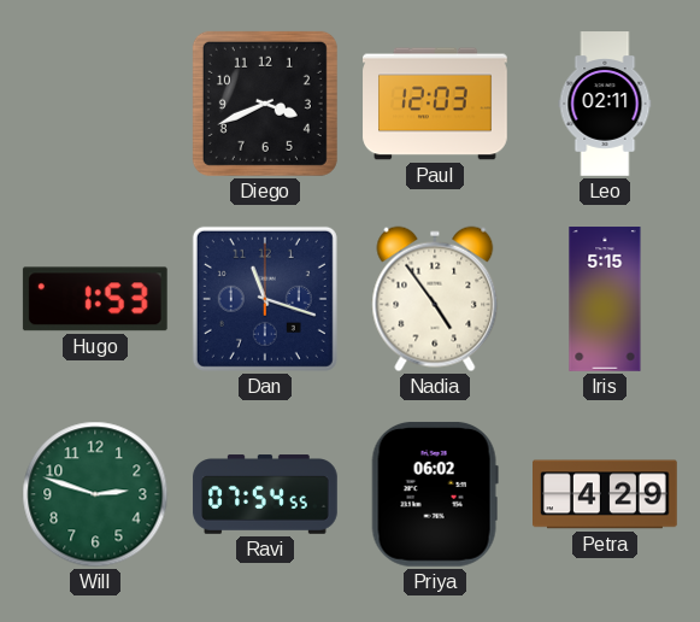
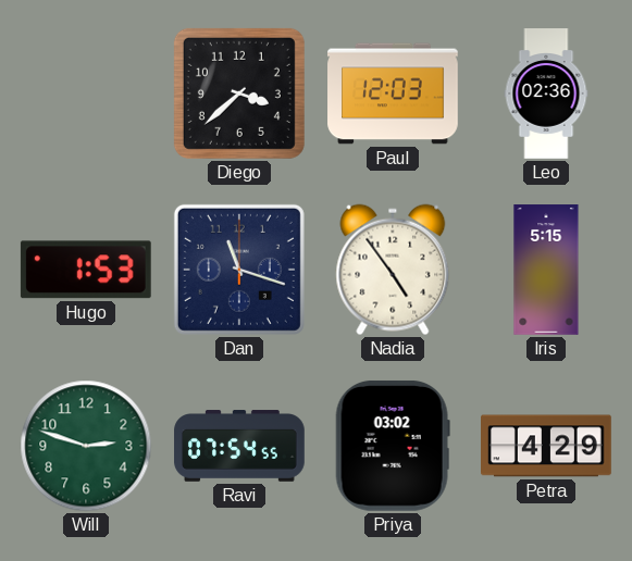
Diego: 3:41 -> 3:38
Leo: 02:11 -> 02:36
Priya: 06:02 -> 03:02
